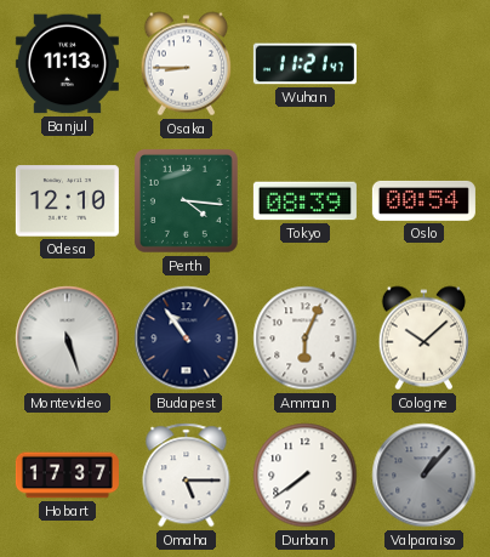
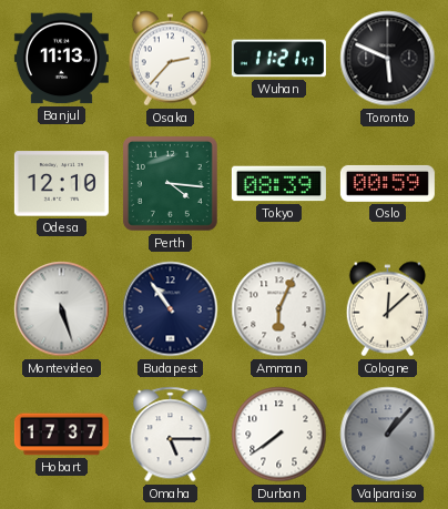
Osaka: 8:45 -> 2:37
Toronto: none -> 5:49
Oslo: 00:54 -> 00:59
Cologne: 10:08 -> 12:08
